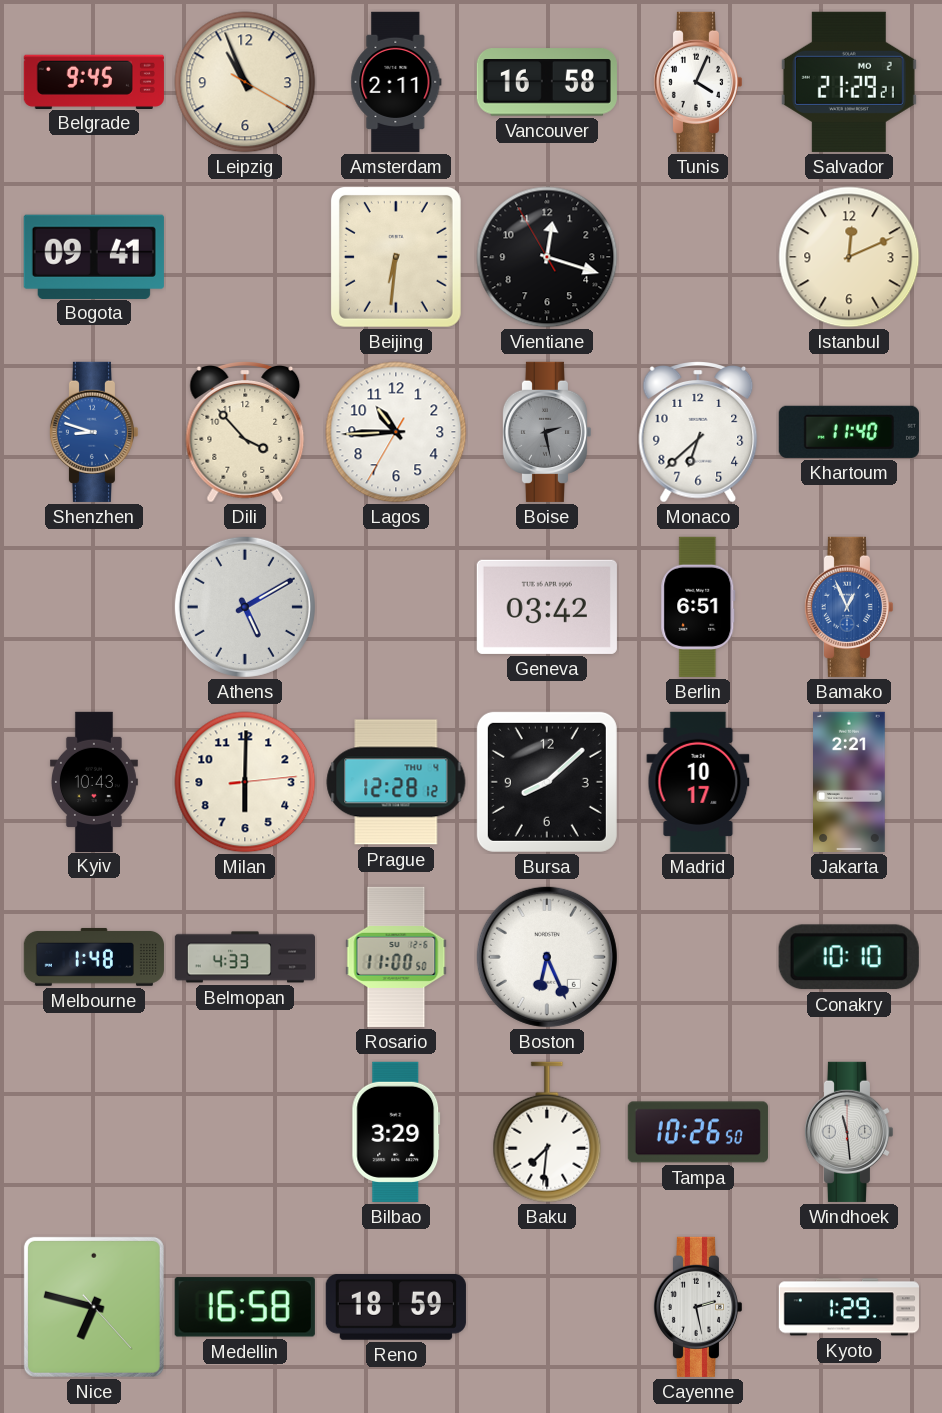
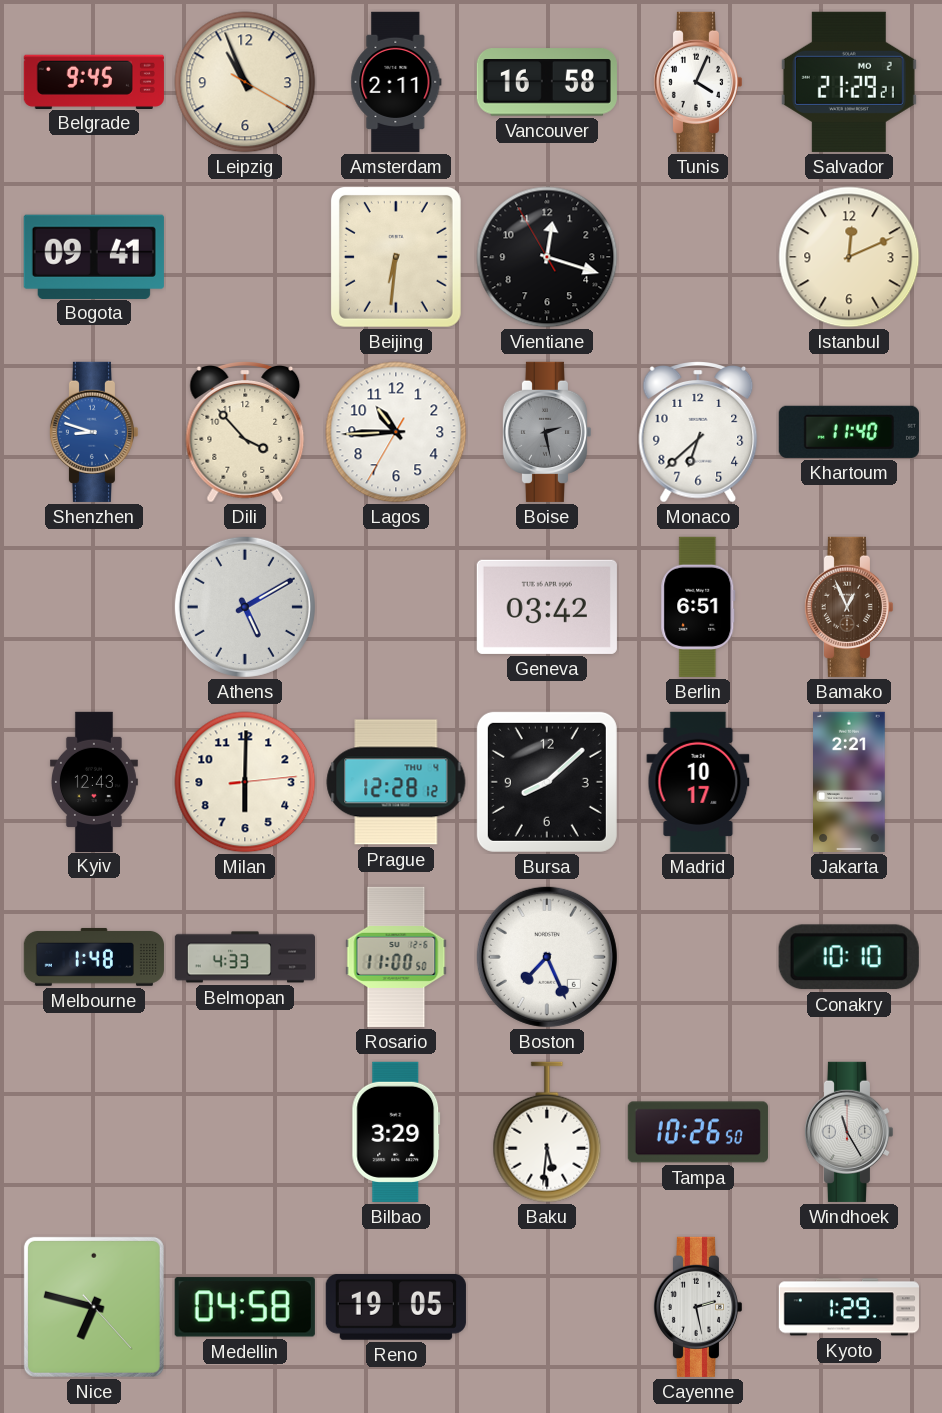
Bamako dial: blue -> brown
Kyiv: 10:43 -> 12:43
Boston: 6:26 -> 7:26
Baku: 7:31 -> 5:31
Windhoek: 11:29 -> 11:25
Medellin: 16:58 -> 04:58
Reno: 18:59 -> 19:05
